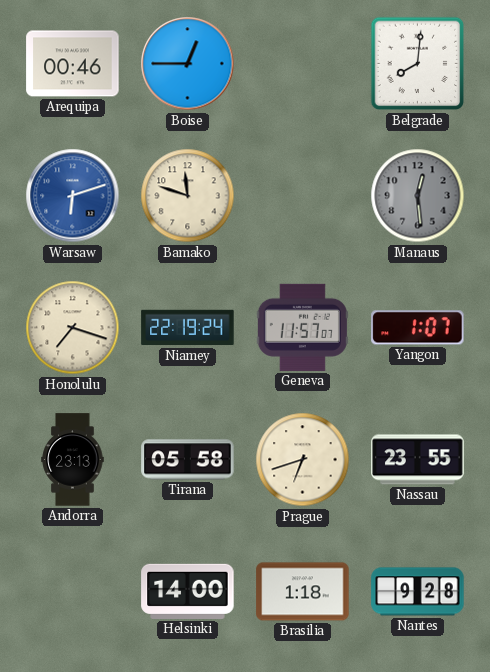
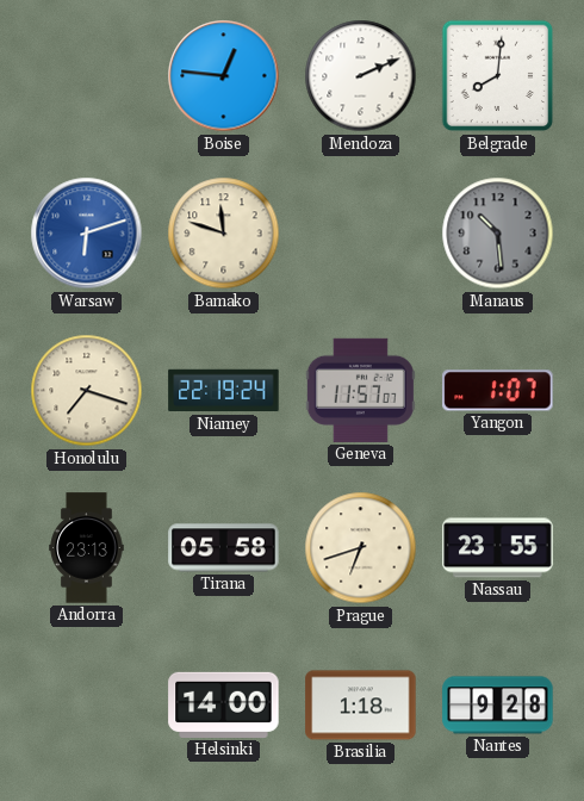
Arequipa: 00:46 -> none
Boise: 12:45 -> 12:46
Mendoza: none -> 2:11
Manaus: 12:29 -> 10:29
